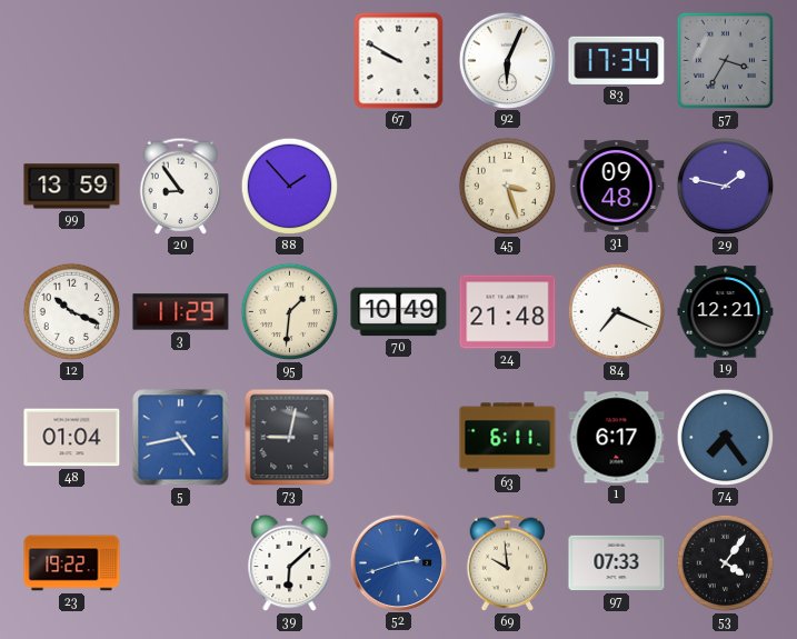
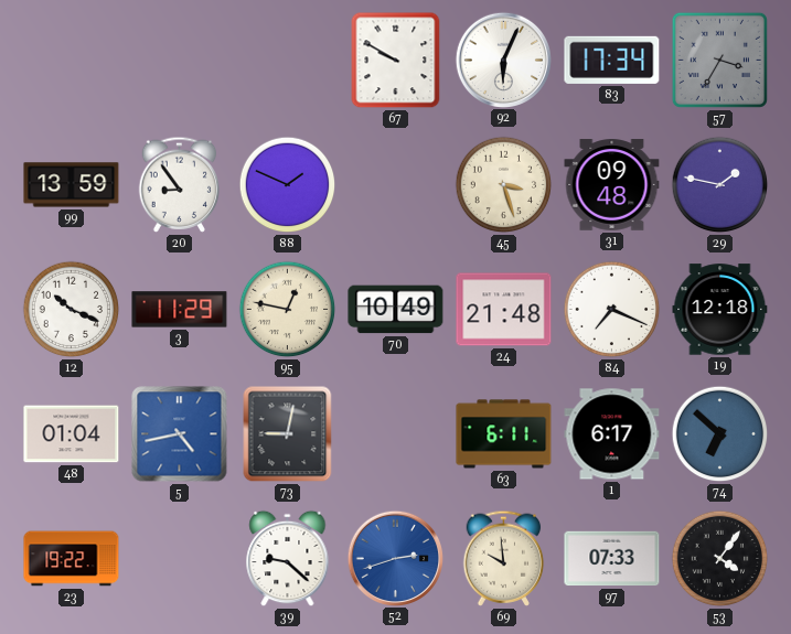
88: 1:53 -> 1:49
95: 1:31 -> 12:47
19: 12:21 -> 12:18
74: 7:24 -> 6:52
39: 6:08 -> 9:22
